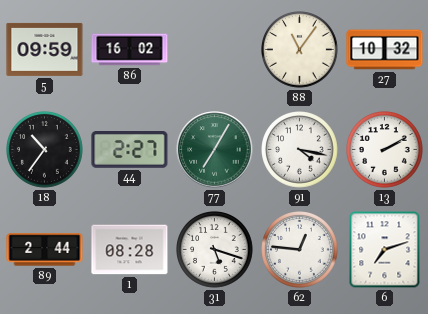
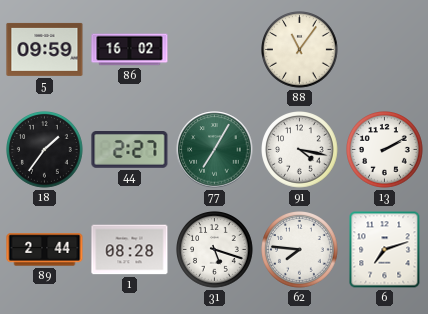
27: 10:32 -> none
18: 10:36 -> 1:36
62: 12:46 -> 7:46
